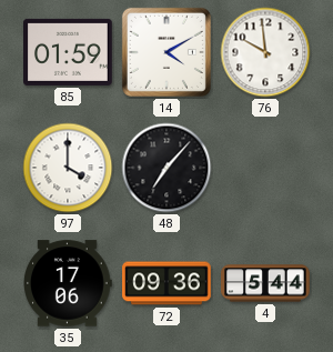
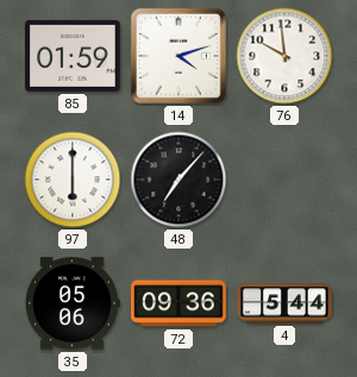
14: 4:10 -> 4:12
97: 4:00 -> 6:00
35: 17:06 -> 05:06
